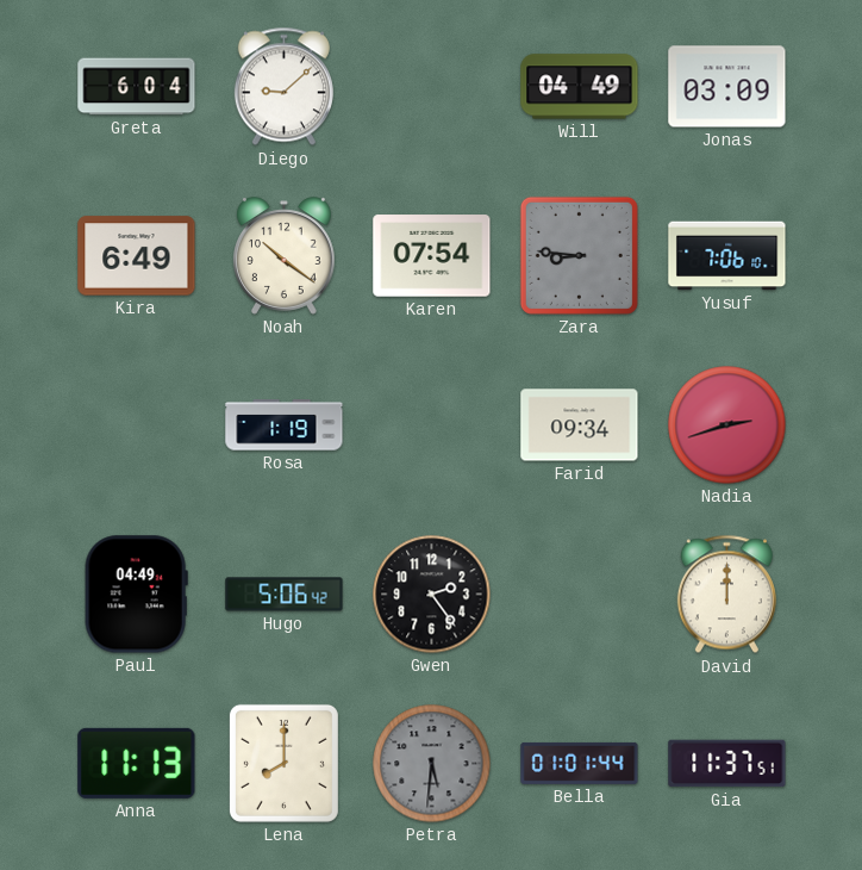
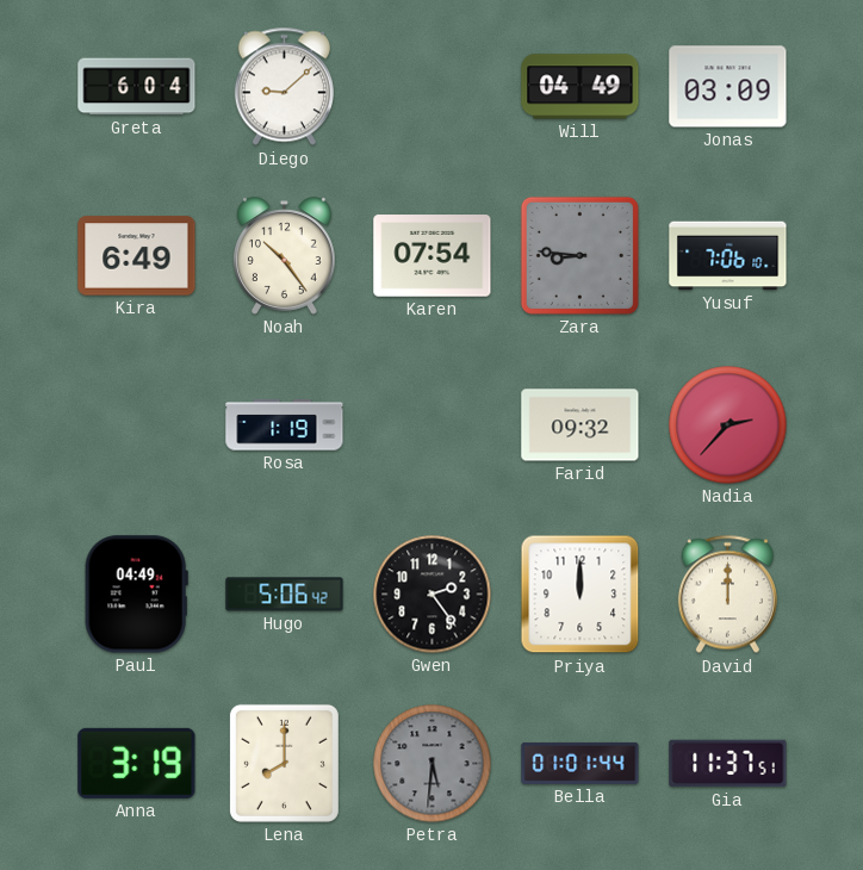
Noah: 10:21 -> 10:24
Farid: 09:34 -> 09:32
Nadia: 2:42 -> 2:37
Priya: none -> 12:00
Anna: 11:13 -> 3:19
